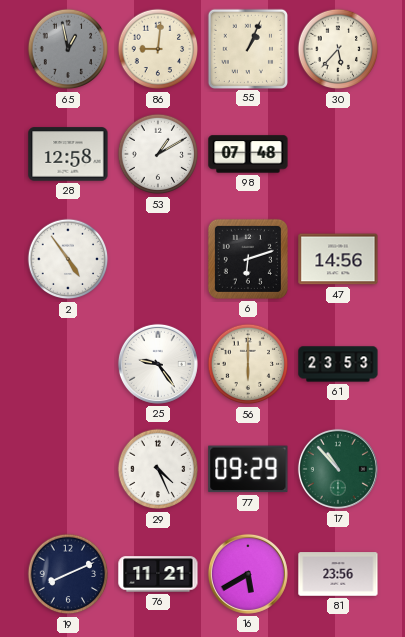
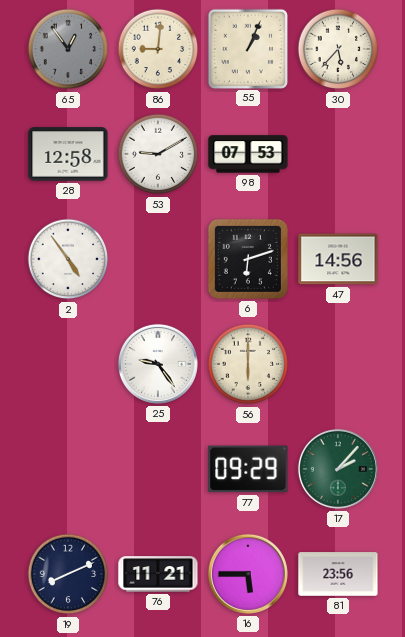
65: 12:58 -> 12:54
53: 1:10 -> 9:10
98: 07:48 -> 07:53
61: 23:53 -> none
29: 4:26 -> none
17: 10:53 -> 2:07
16: 5:40 -> 5:45
